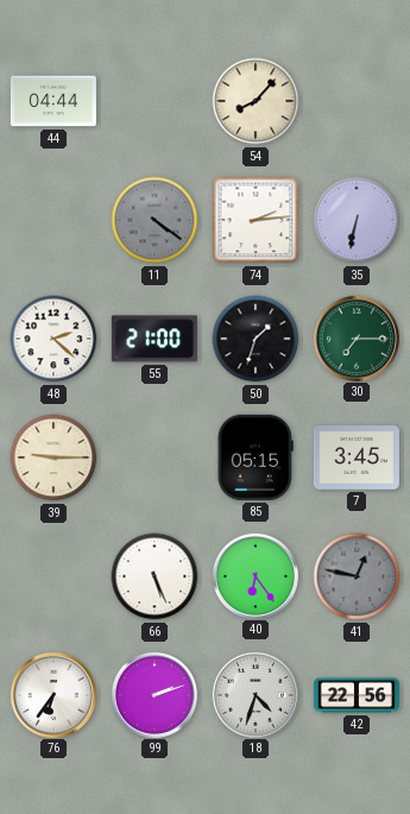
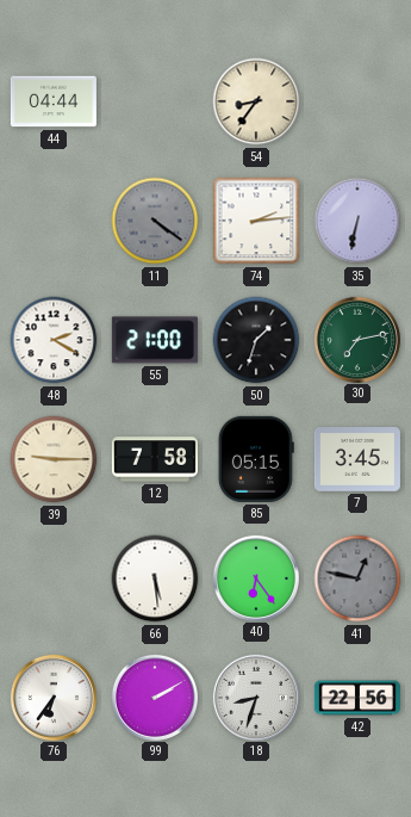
54: 8:07 -> 8:36
48: 2:22 -> 2:20
30: 7:15 -> 7:13
12: none -> 7:58
66: 5:26 -> 5:29
99: 2:12 -> 2:10
18: 4:33 -> 8:33
